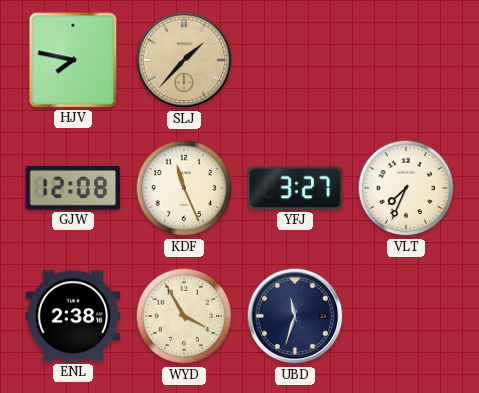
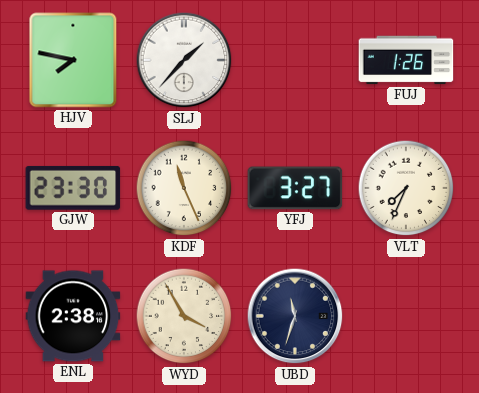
SLJ dial: champagne -> white
FUJ: none -> 1:26
GJW: 12:08 -> 23:30
